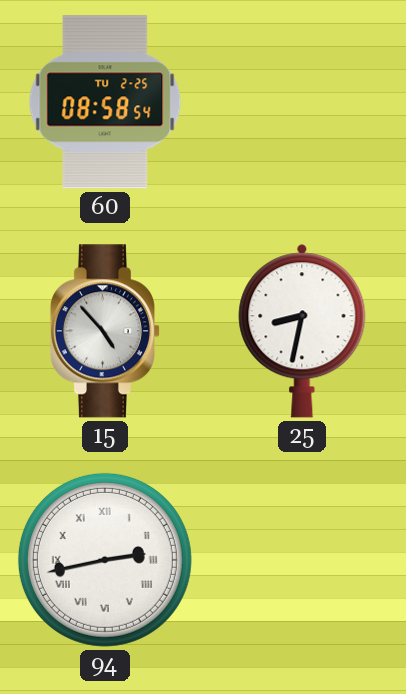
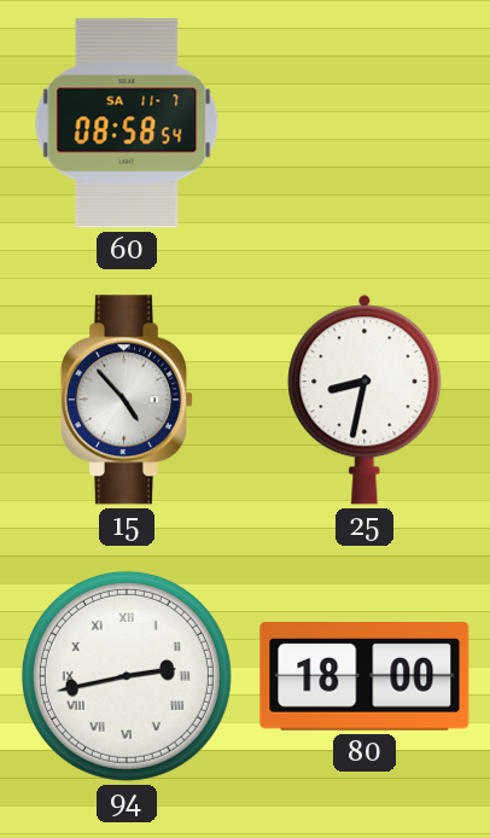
60 date: TU 2-25 -> SA 11-7
80: none -> 18:00
